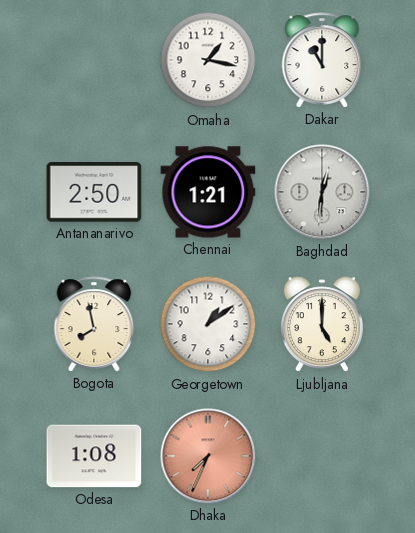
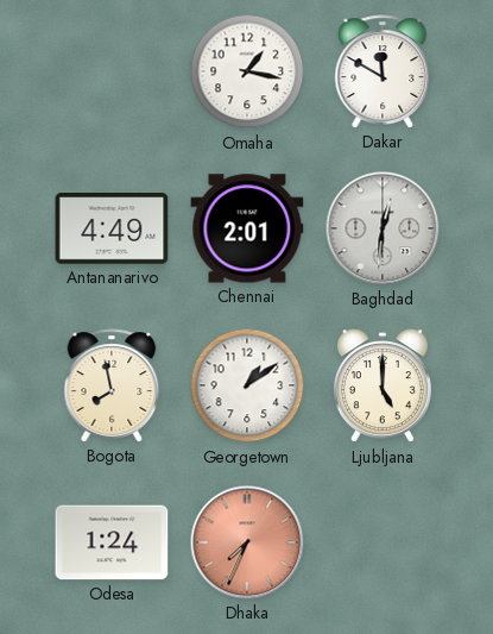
Dakar: 11:00 -> 11:50
Antananarivo: 2:50 -> 4:49
Chennai: 1:21 -> 2:01
Odesa: 1:08 -> 1:24
